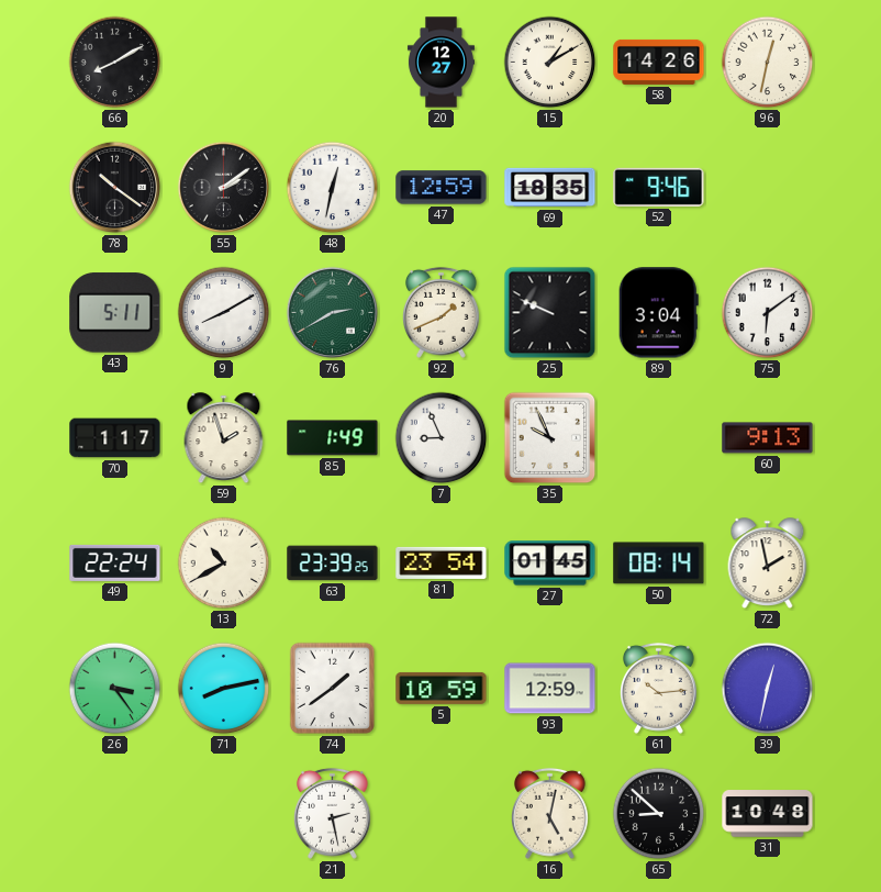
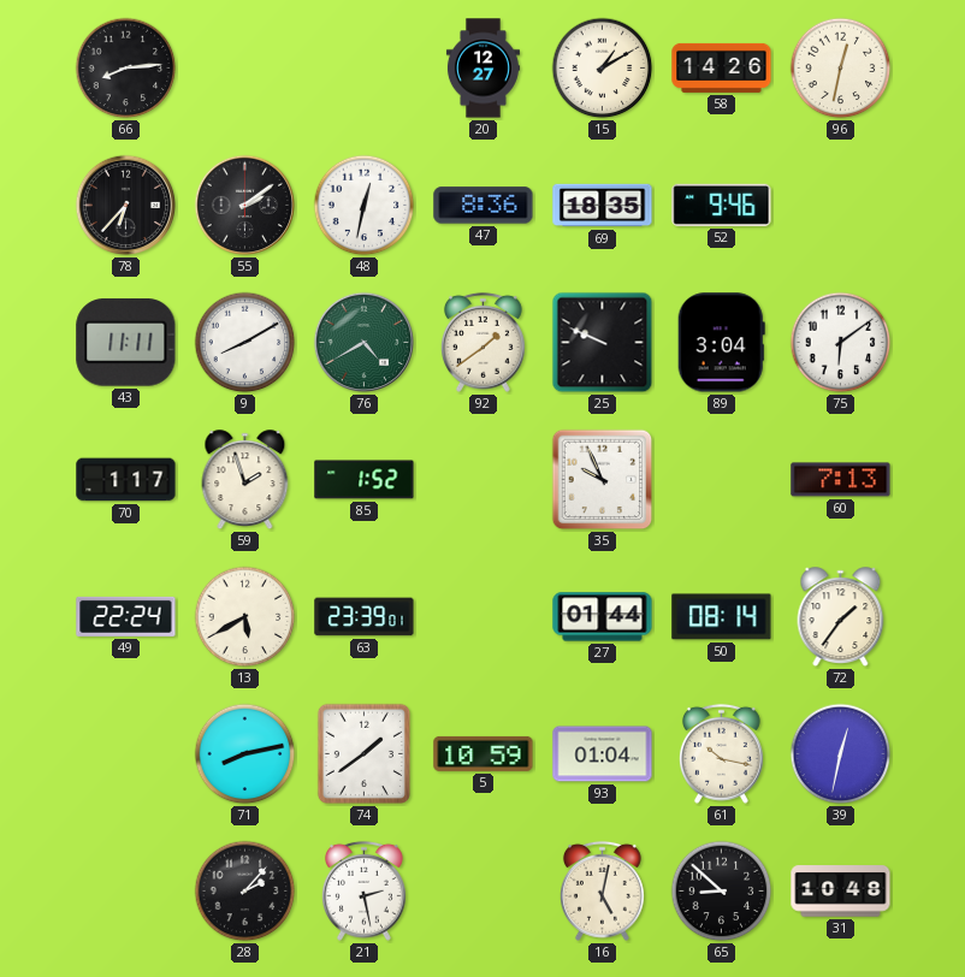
66: 8:10 -> 8:14
78: 10:21 -> 6:37
47: 12:59 -> 8:36
43: 5:11 -> 11:11
76: 2:40 -> 4:40
92: 1:41 -> 1:39
85: 1:49 -> 1:52
7: 8:56 -> none
60: 9:13 -> 7:13
13: 10:40 -> 5:40
63: 23:39:25 -> 23:39:01
81: 23:54 -> none
27: 01:45 -> 01:44
72: 1:58 -> 1:36
26: 3:24 -> none
93: 12:59 -> 01:04
61: 10:14 -> 10:17
28: none -> 2:07
